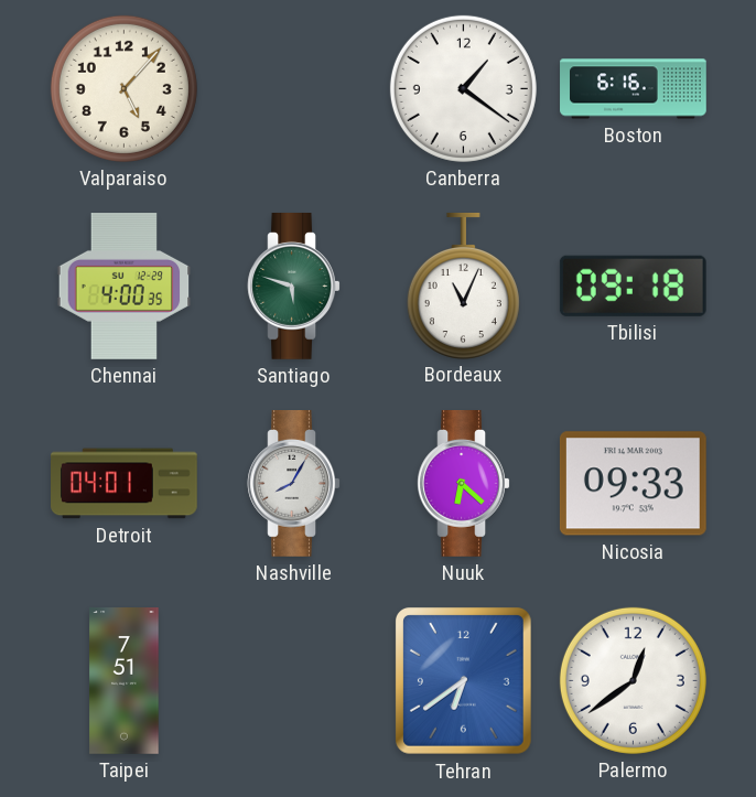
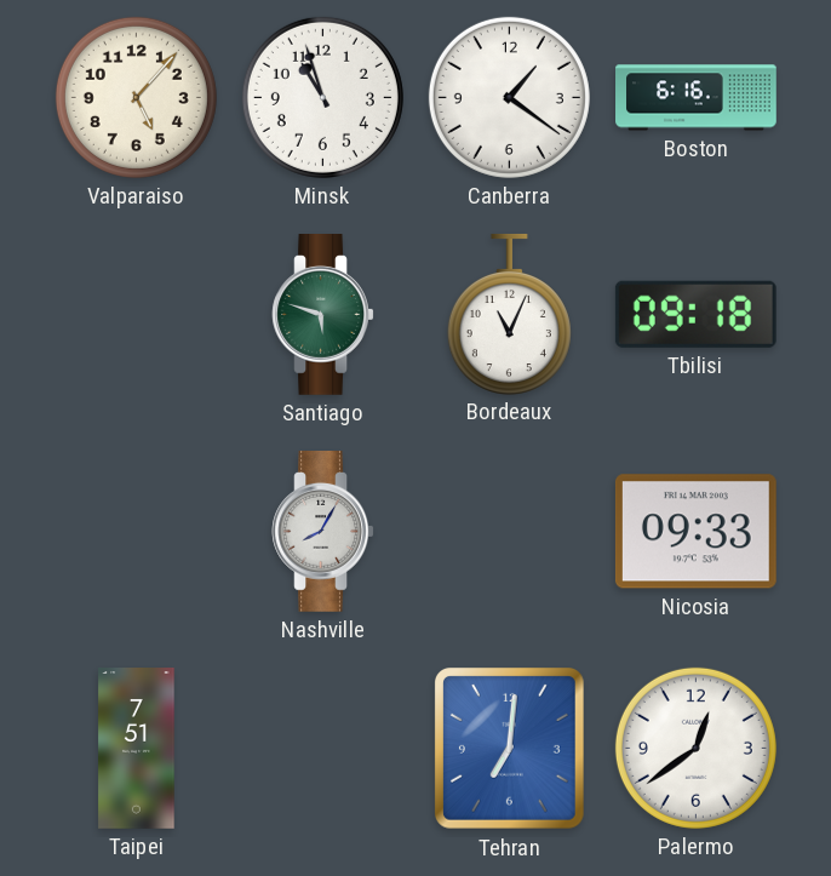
Minsk: none -> 10:57
Chennai: 4:00 -> none
Detroit: 04:01 -> none
Nuuk: 6:22 -> none
Tehran: 6:39 -> 7:01
